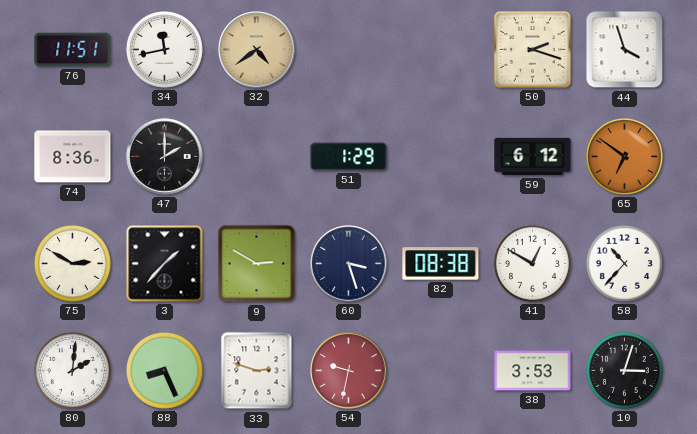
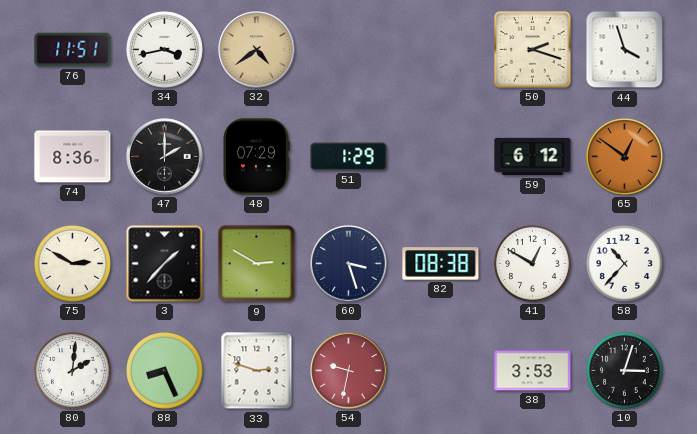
34: 11:43 -> 3:43
48: none -> 07:29
65: 6:51 -> 12:51
